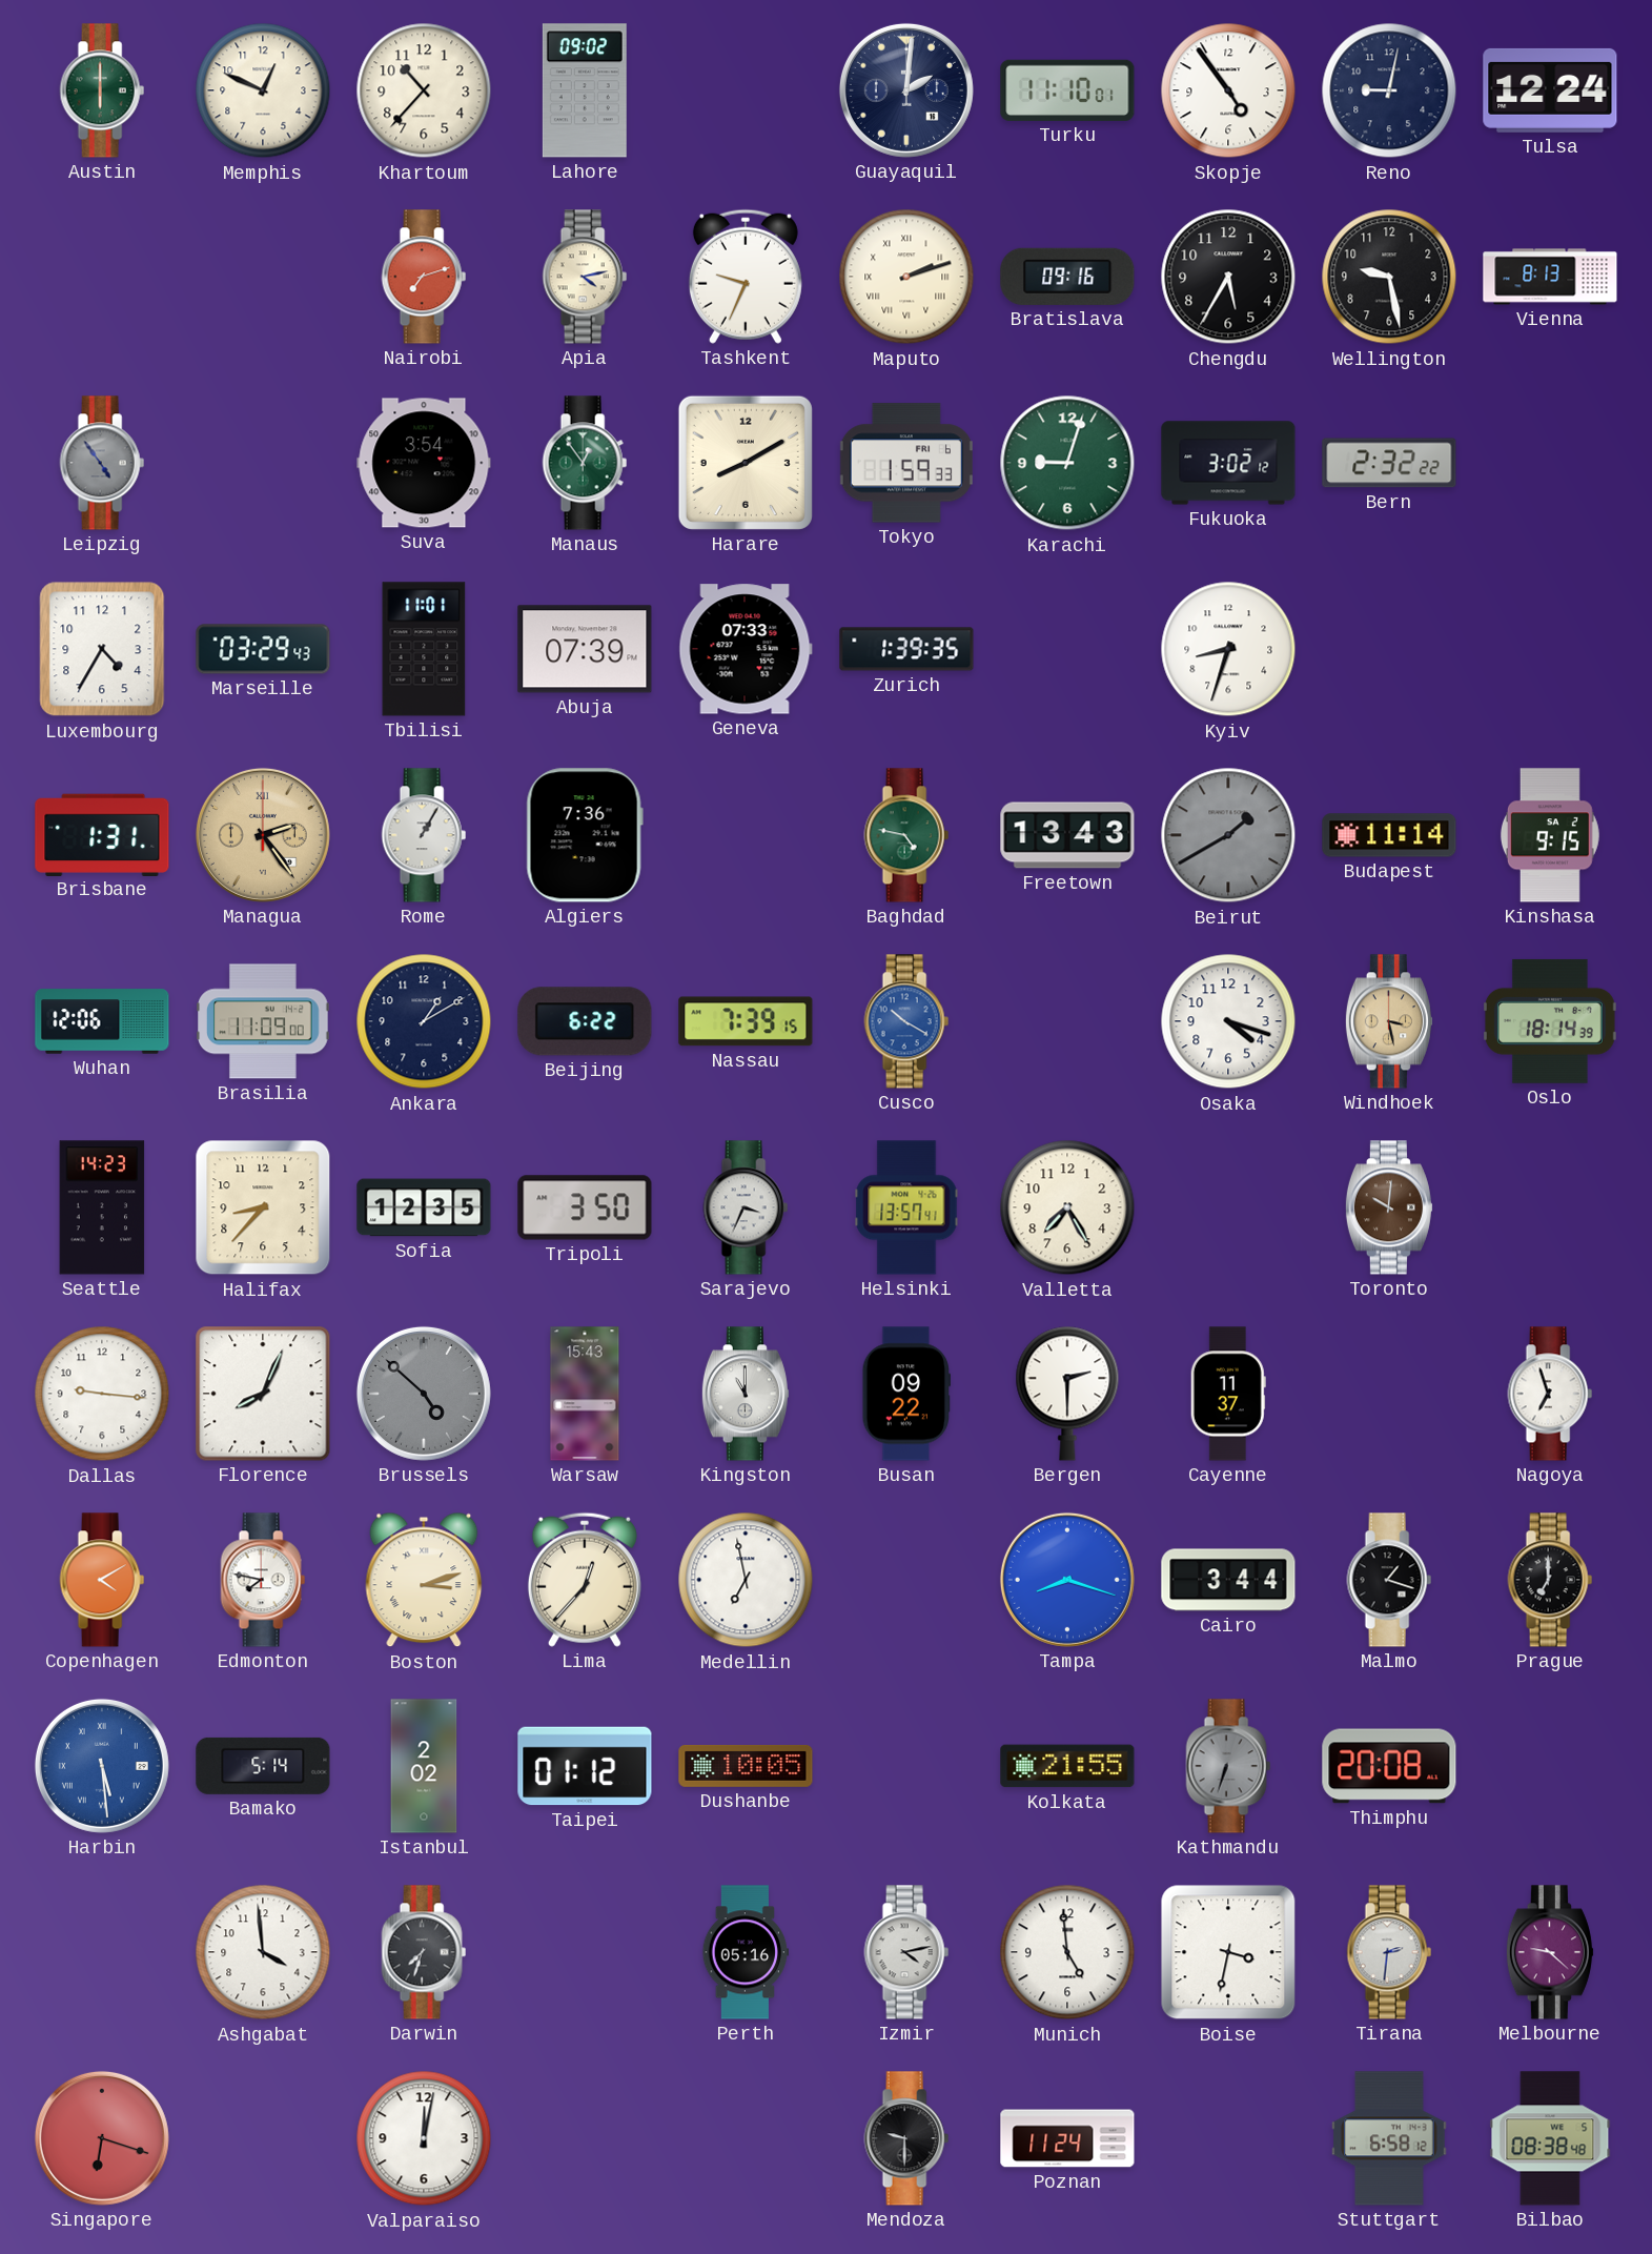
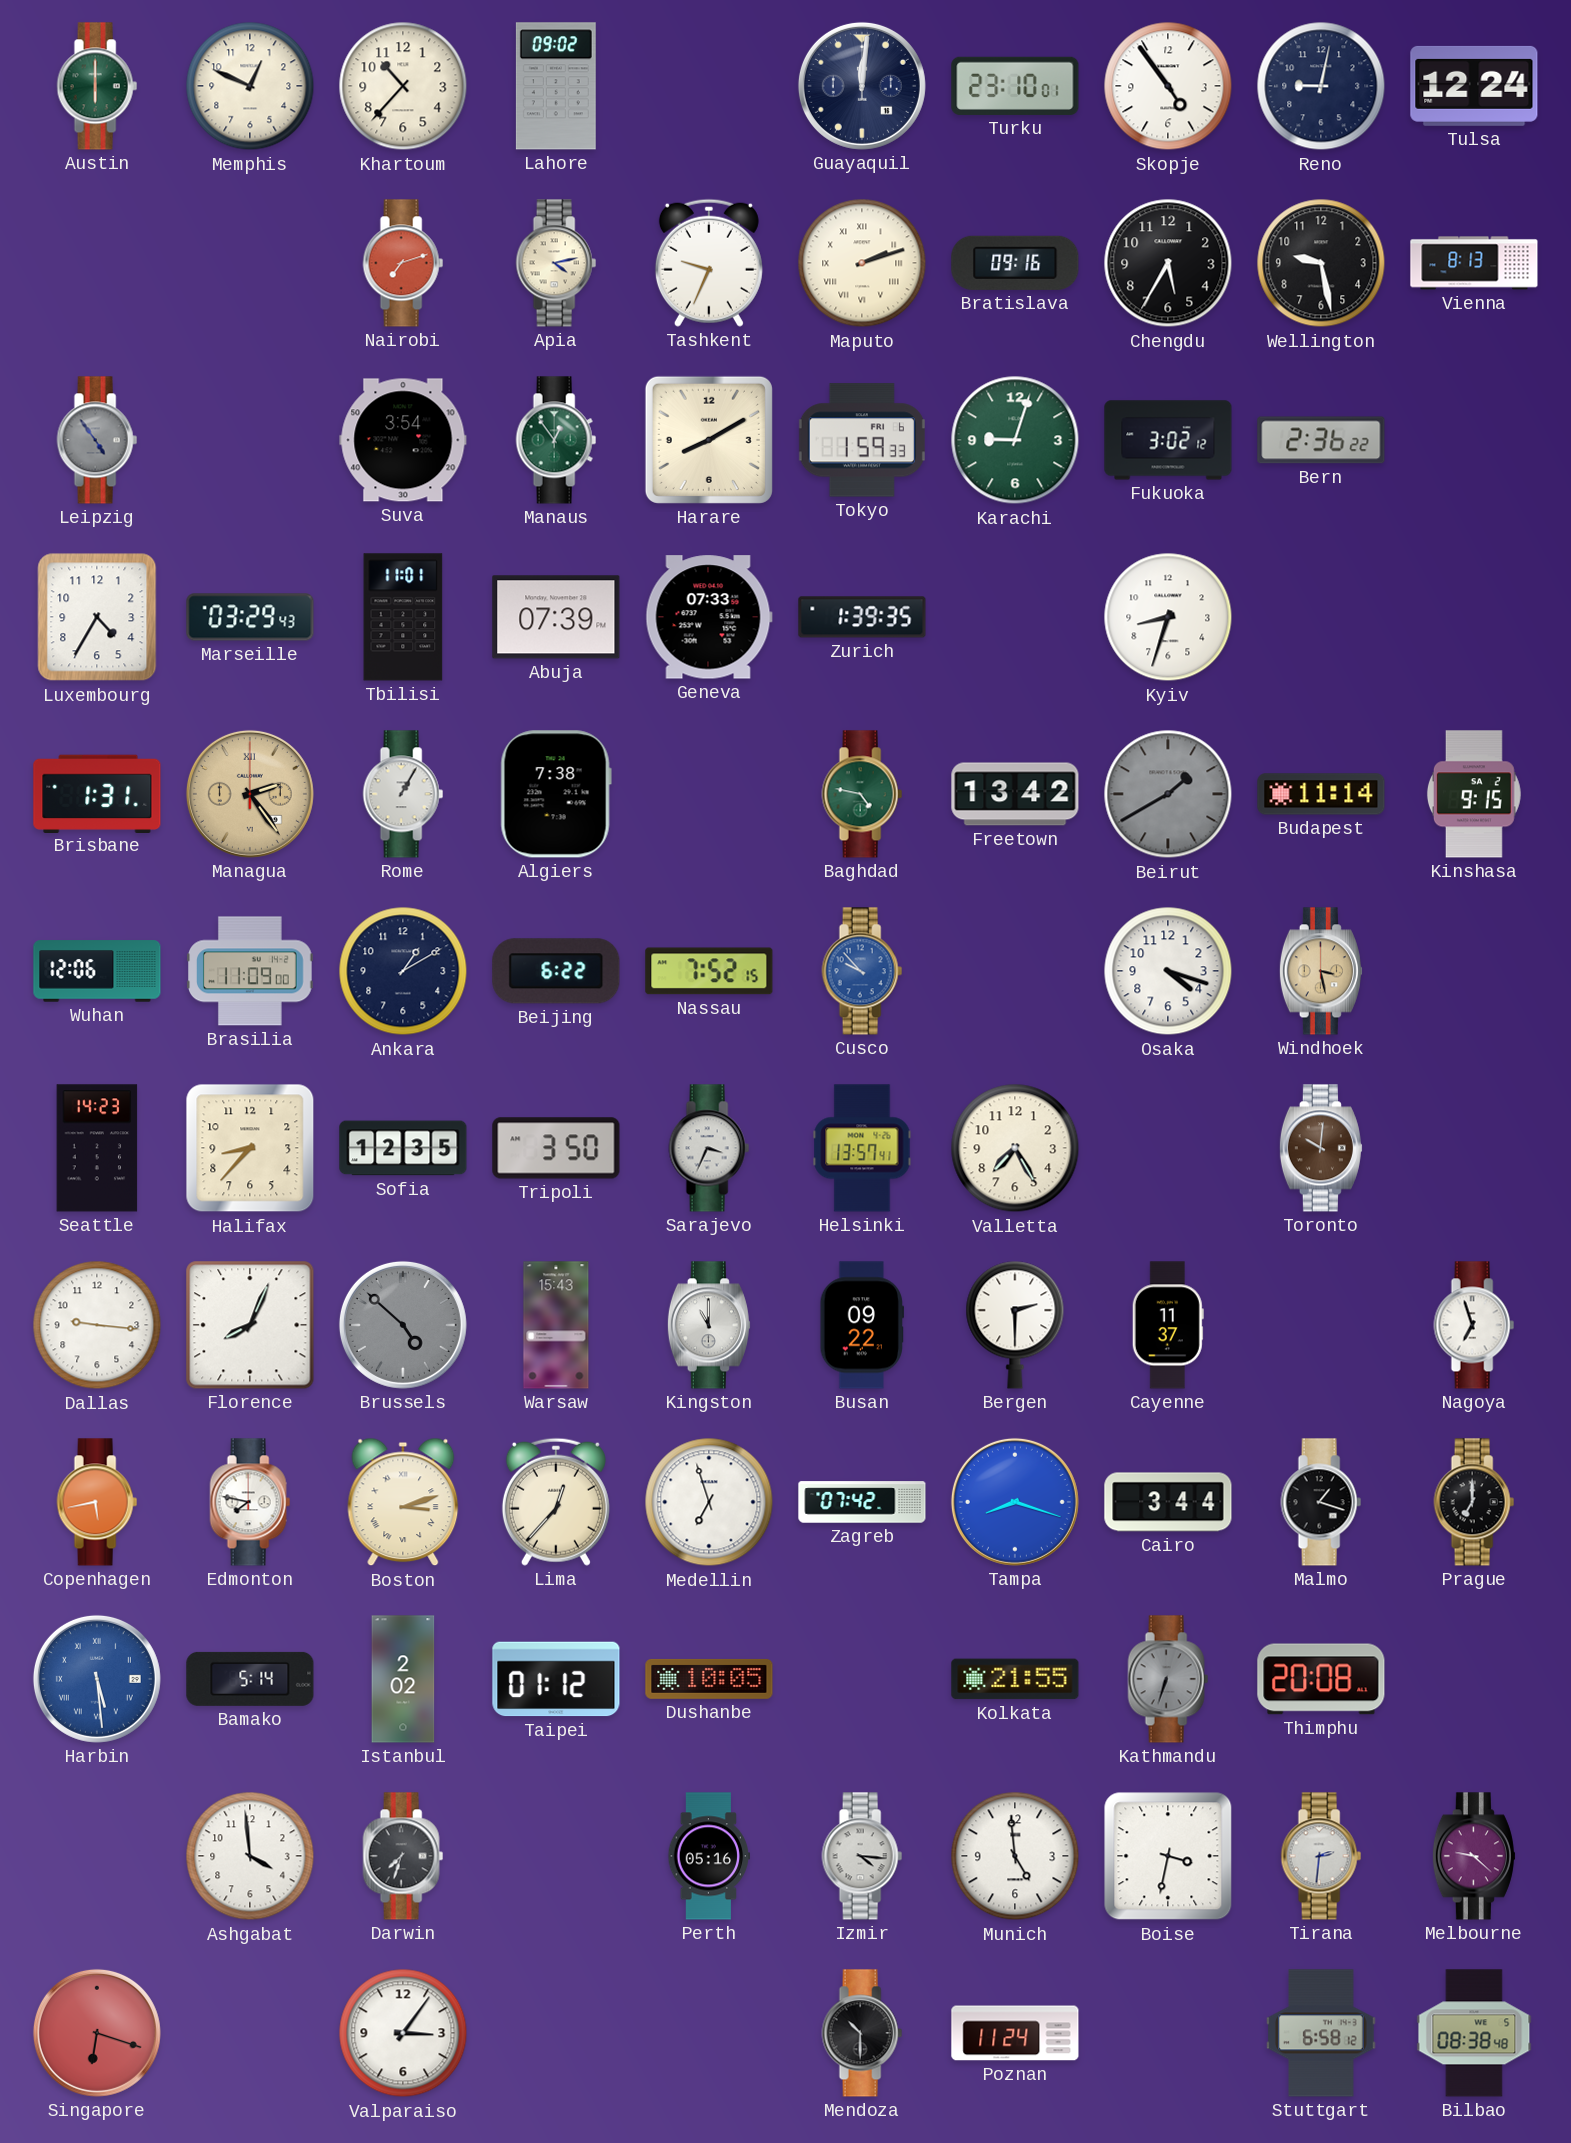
Guayaquil: 2:01 -> 12:01
Turku: 11:10 -> 23:10
Bern: 2:32 -> 2:36
Algiers: 7:36 -> 7:38
Freetown: 13:43 -> 13:42
Nassau: 7:39 -> 7:52
Cusco: 10:20 -> 9:53
Oslo: 18:14 -> none
Copenhagen: 4:10 -> 5:43
Medellin: 6:58 -> 6:57
Zagreb: none -> 07:42
Izmir: 4:13 -> 4:16
Valparaiso: 12:02 -> 3:06
Mendoza: 9:30 -> 10:30
